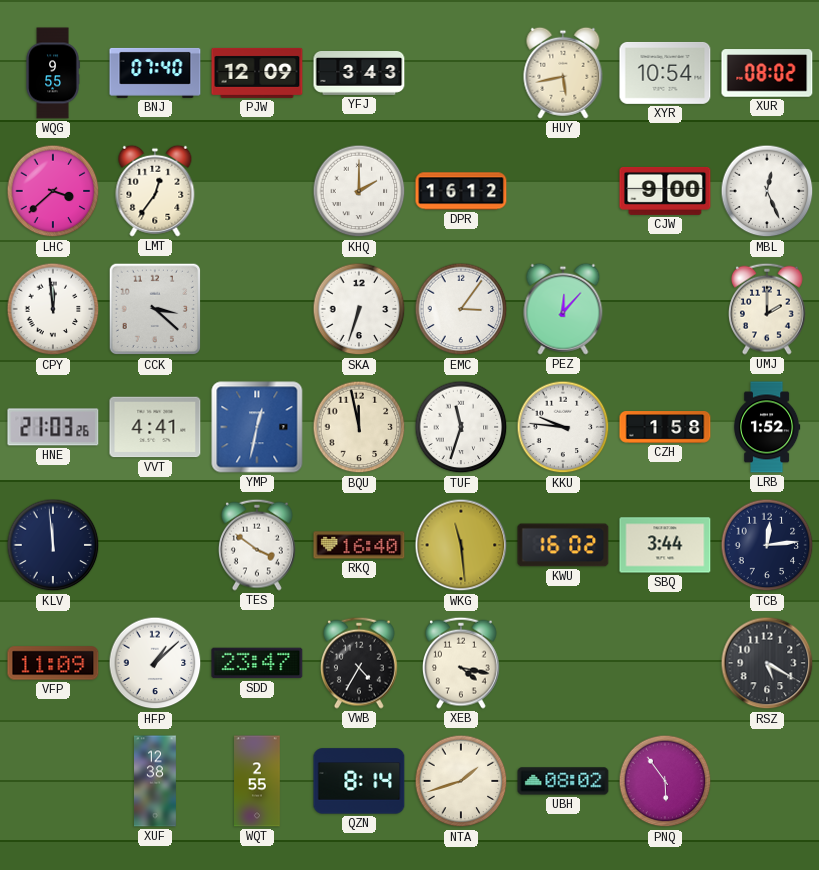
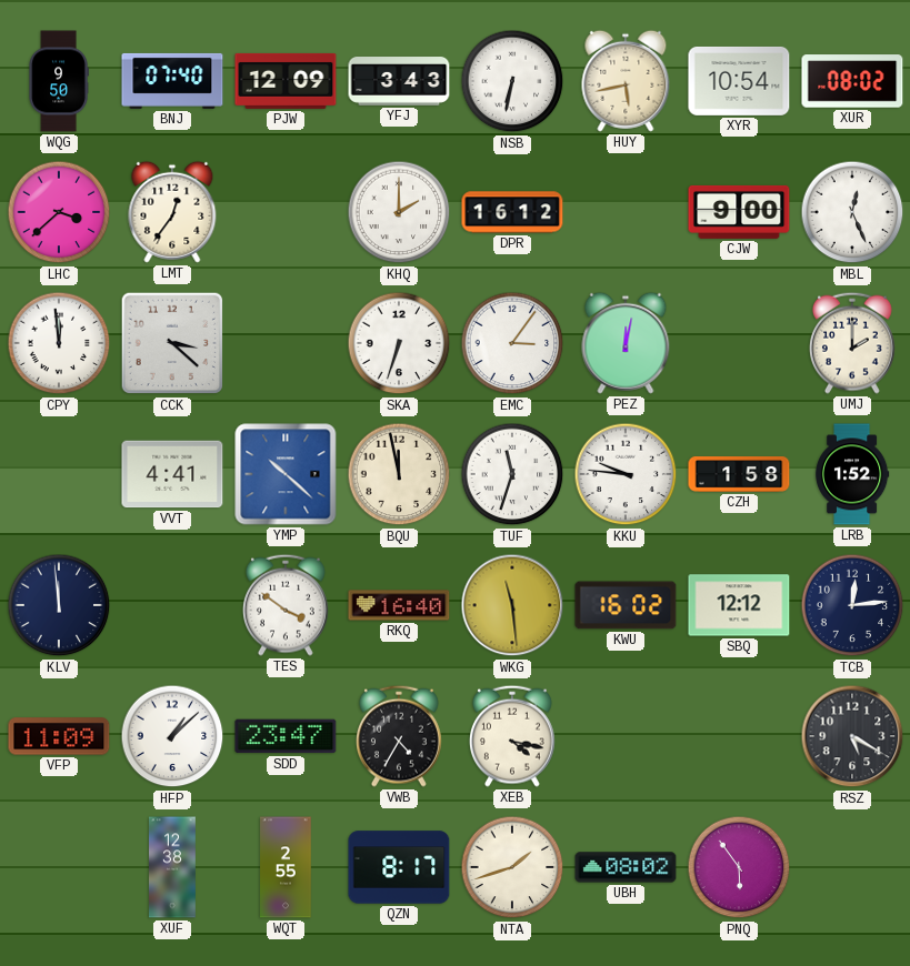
WQG: 9:55 -> 9:50
NSB: none -> 6:32
PEZ: 12:07 -> 12:02
HNE: 21:03 -> none
YMP: 12:32 -> 10:22
SBQ: 3:44 -> 12:12
QZN: 8:14 -> 8:17
